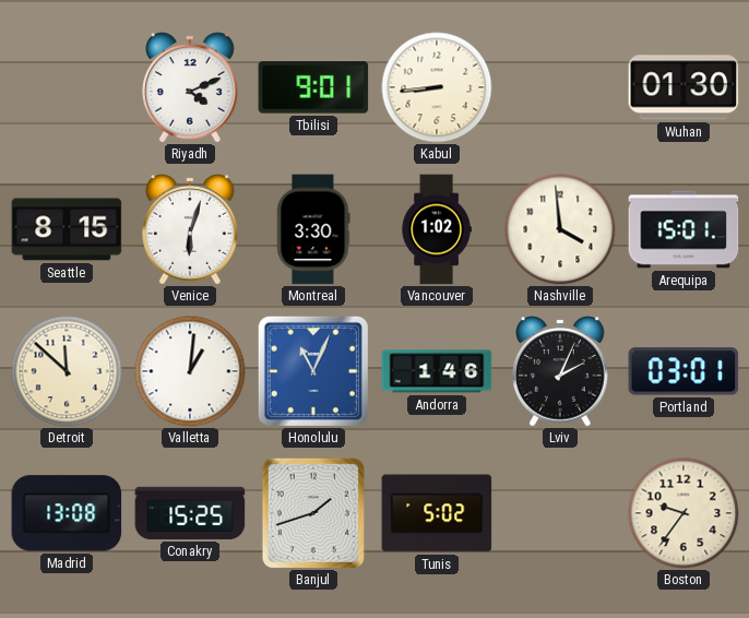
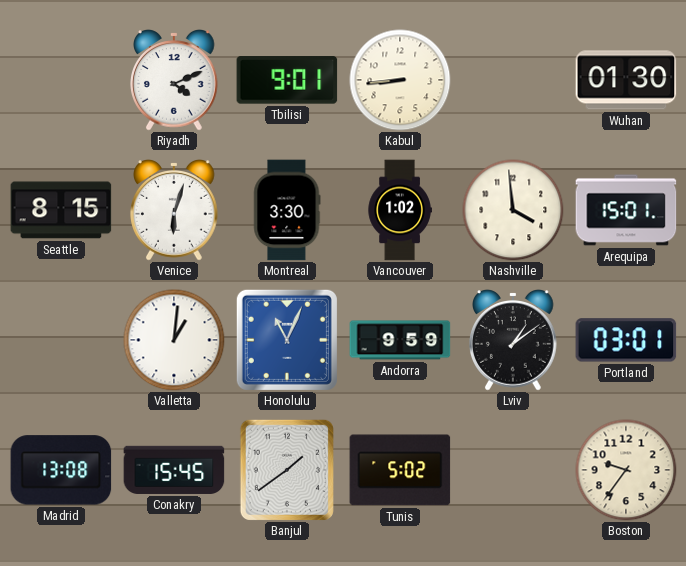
Detroit: 11:52 -> none
Andorra: 1:46 -> 9:59
Lviv: 2:04 -> 1:09
Conakry: 15:25 -> 15:45
Banjul: 1:42 -> 1:39
